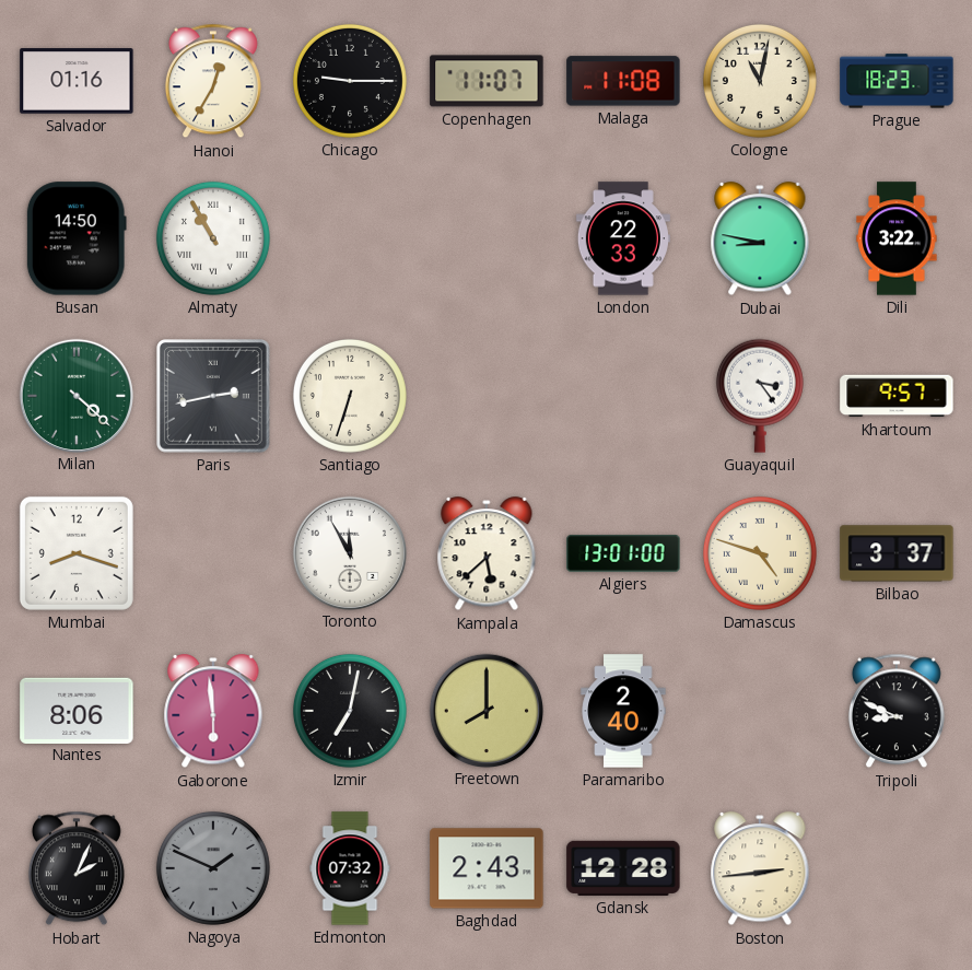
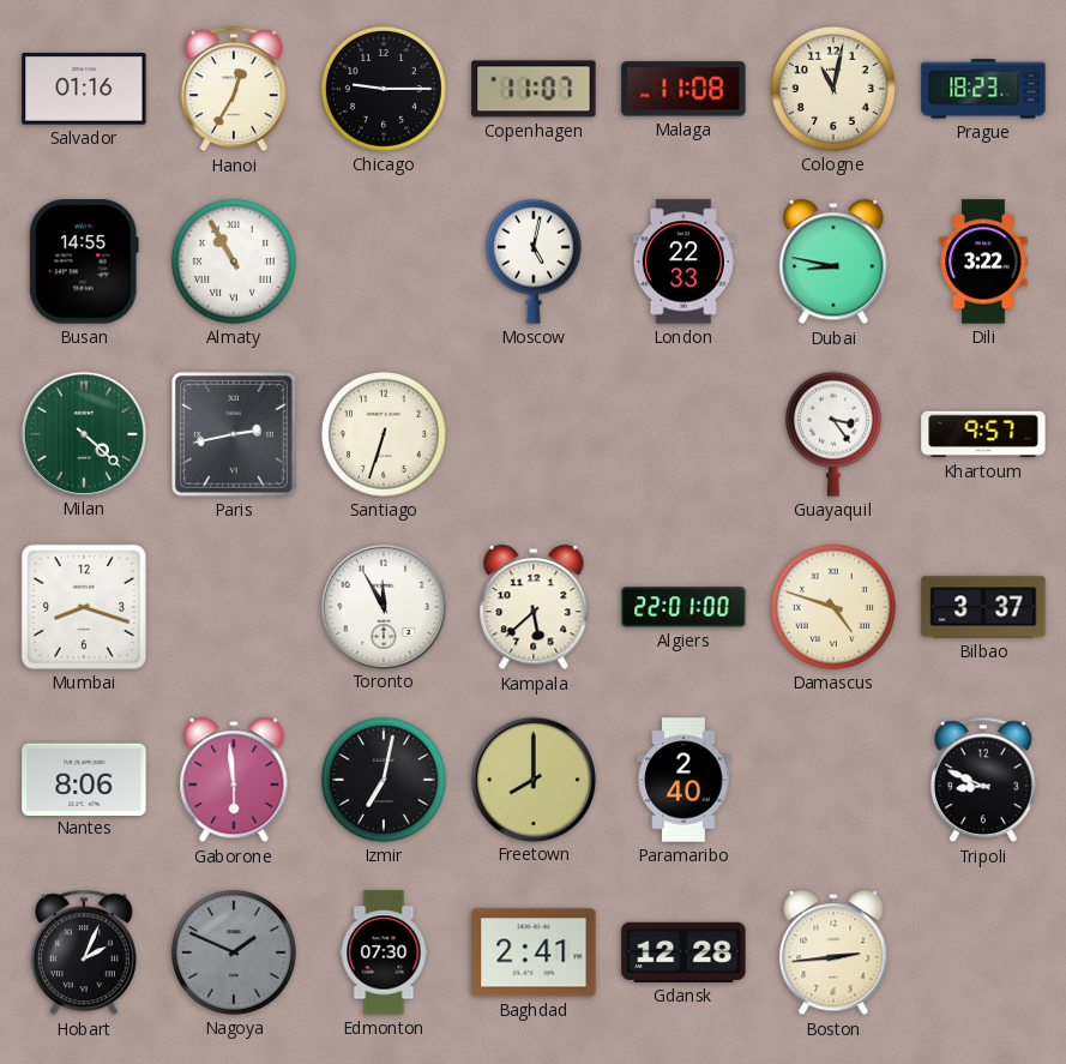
Busan: 14:50 -> 14:55
Moscow: none -> 5:02
Algiers: 13:01 -> 22:01
Edmonton: 07:32 -> 07:30
Baghdad: 2:43 -> 2:41
